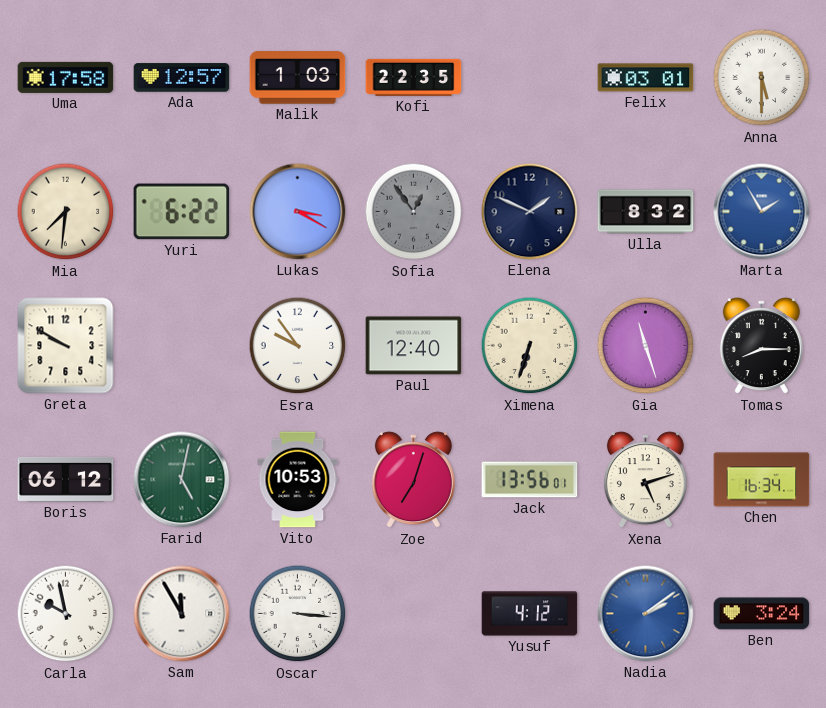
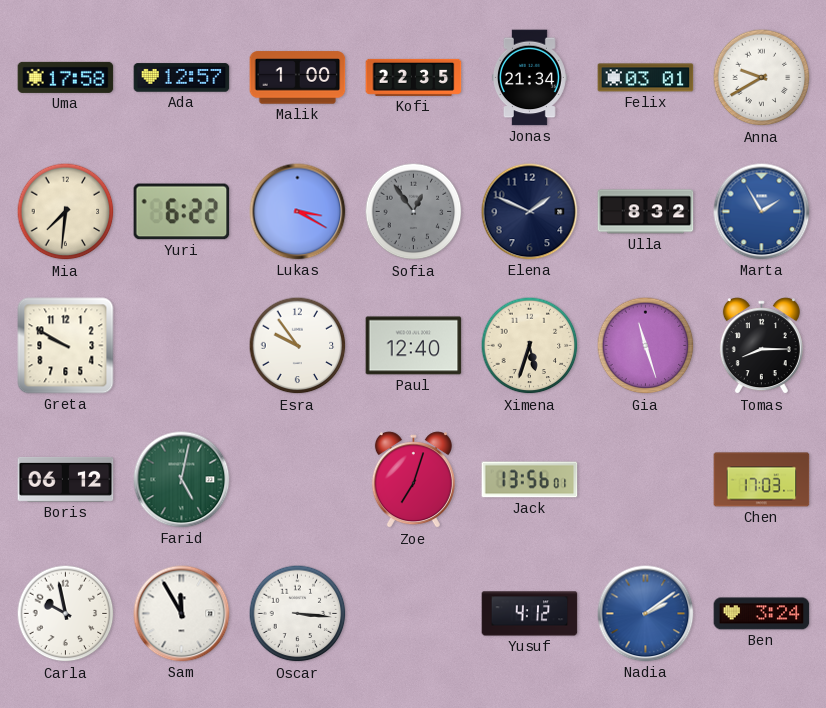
Malik: 1:03 -> 1:00
Jonas: none -> 21:34
Anna: 5:30 -> 9:40
Ximena: 6:33 -> 5:33
Vito: 10:53 -> none
Xena: 5:12 -> none
Chen: 16:34 -> 17:03
